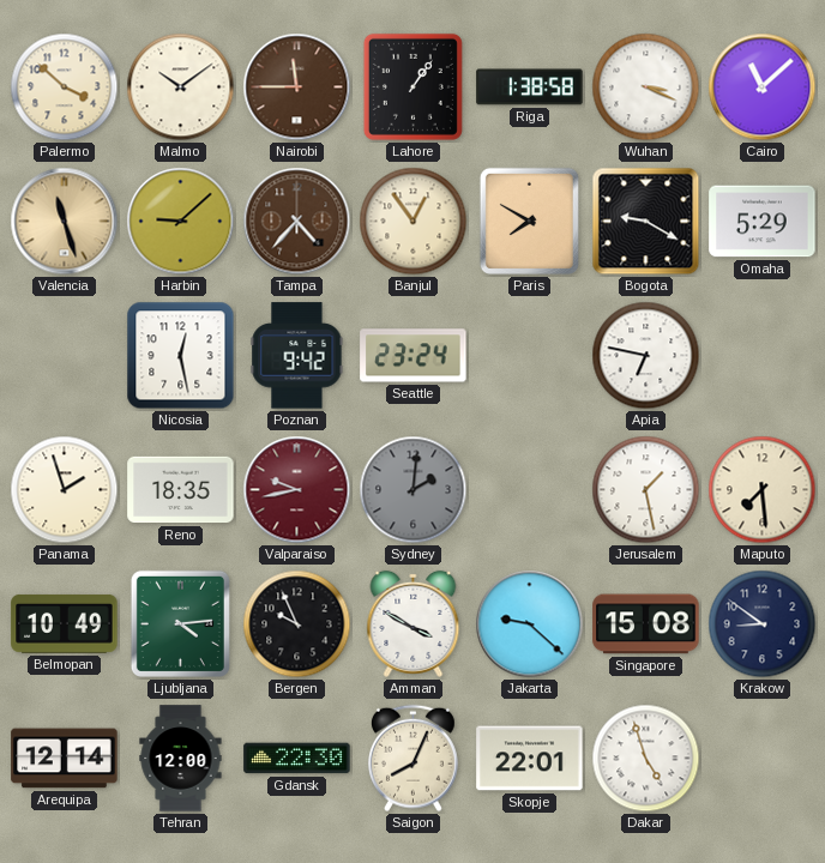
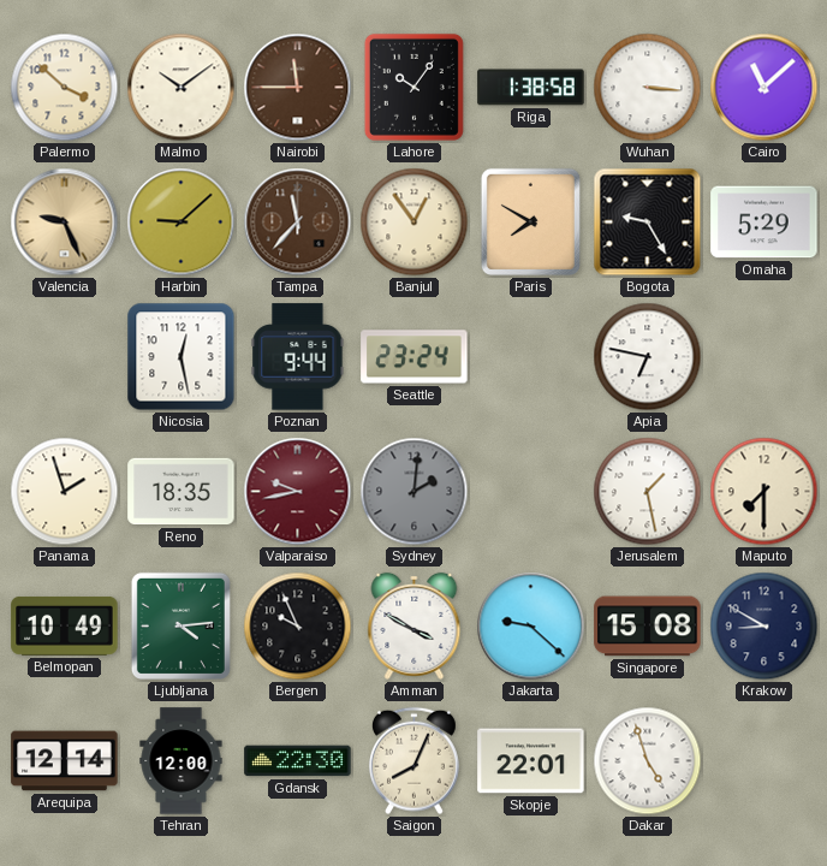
Lahore: 1:06 -> 10:06
Wuhan: 3:19 -> 3:16
Valencia: 11:27 -> 9:26
Tampa: 4:37 -> 11:37
Bogota: 9:20 -> 9:25
Poznan: 9:42 -> 9:44
Maputo: 7:29 -> 7:30
Krakow: 8:51 -> 8:50
